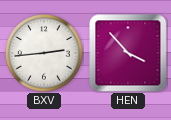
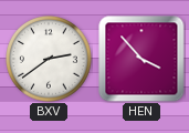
BXV: 2:44 -> 2:39
